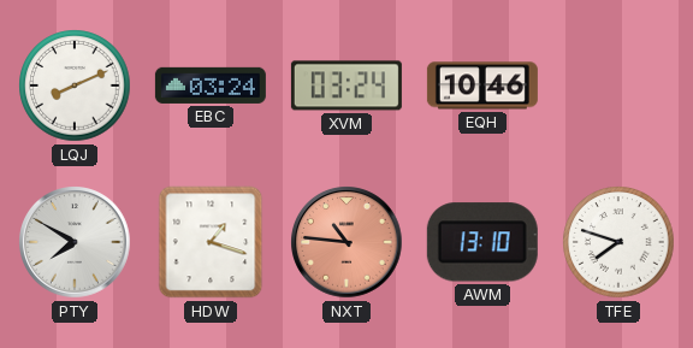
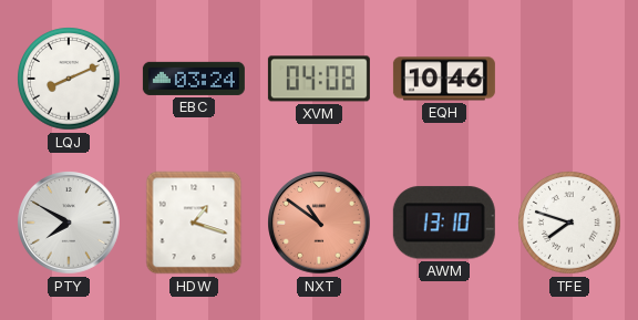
XVM: 03:24 -> 04:08
NXT: 10:46 -> 10:51
